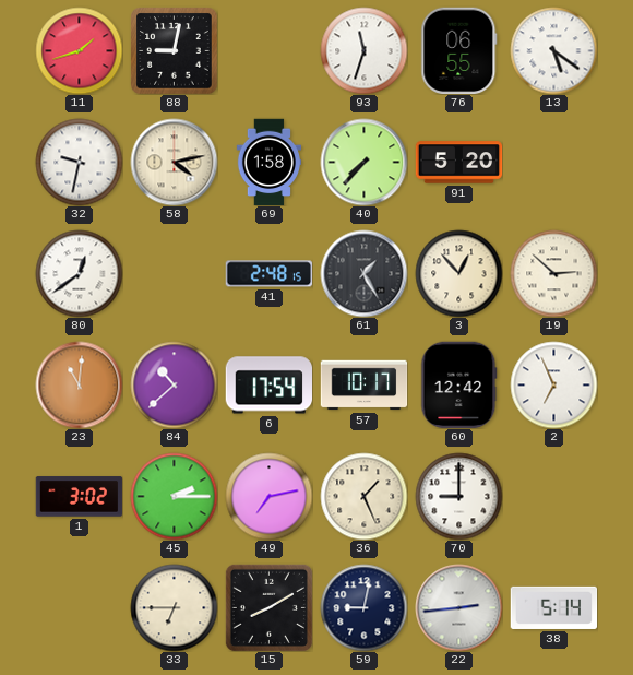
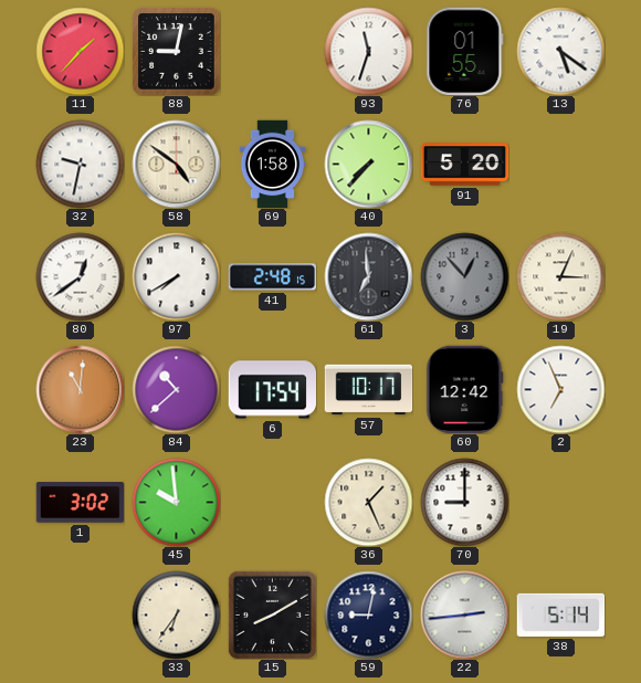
11: 1:42 -> 1:37
76: 06:55 -> 01:55
58: 4:13 -> 4:51
97: none -> 7:40
61: 1:25 -> 6:59
3 dial: cream -> grey
19: 2:52 -> 3:04
45: 2:15 -> 9:59
49: 7:13 -> none
33: 6:45 -> 6:36
